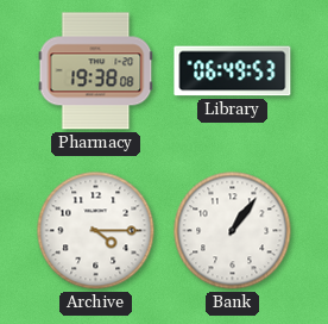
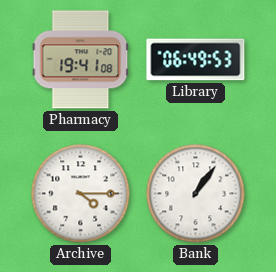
Pharmacy: 19:38 -> 19:41
